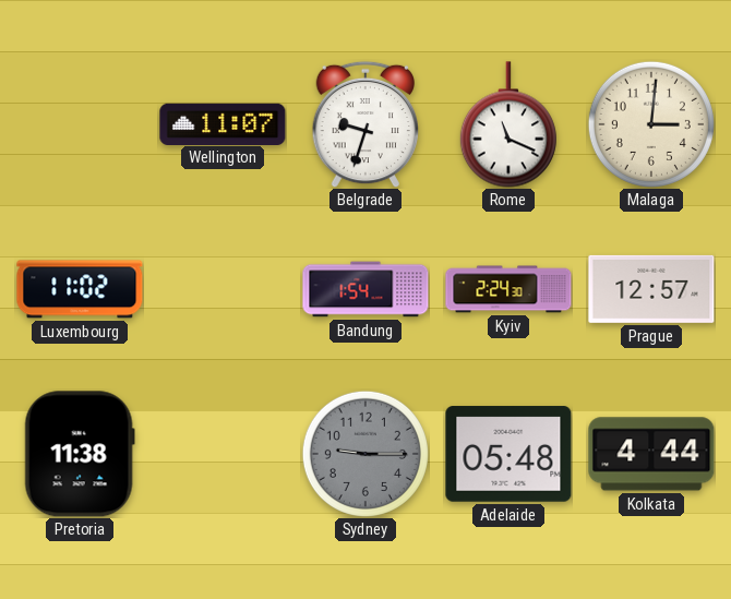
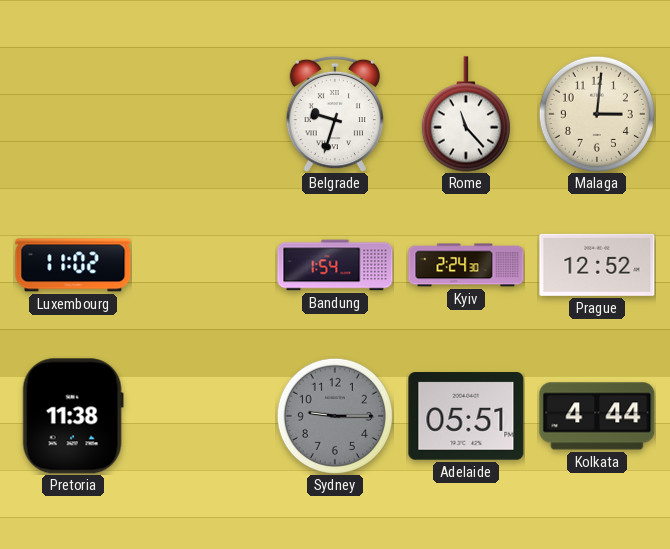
Wellington: 11:07 -> none
Rome: 11:19 -> 11:23
Prague: 12:57 -> 12:52
Adelaide: 05:48 -> 05:51
